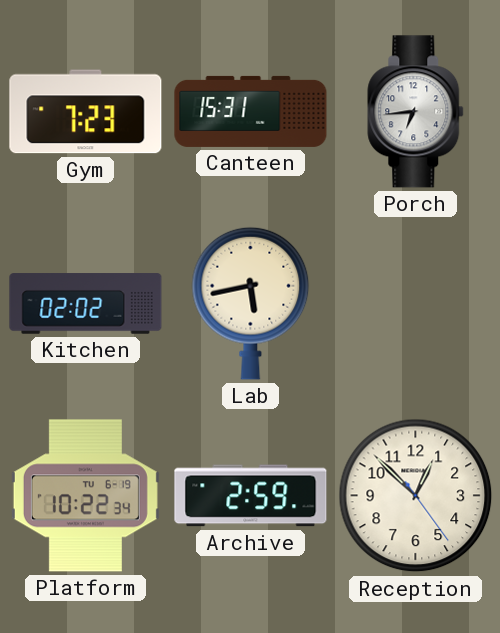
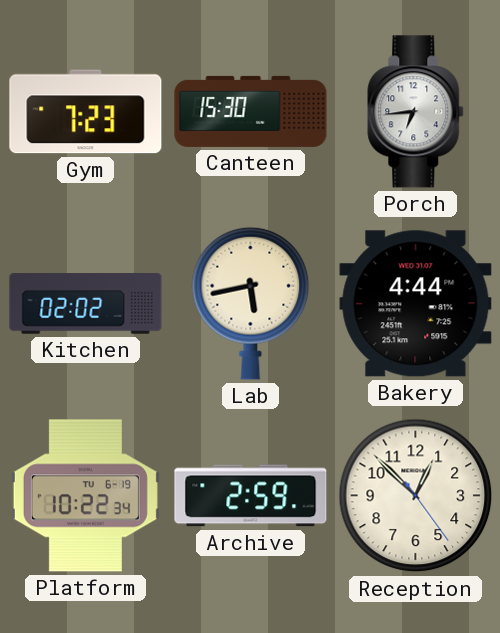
Canteen: 15:31 -> 15:30
Bakery: none -> 4:44
